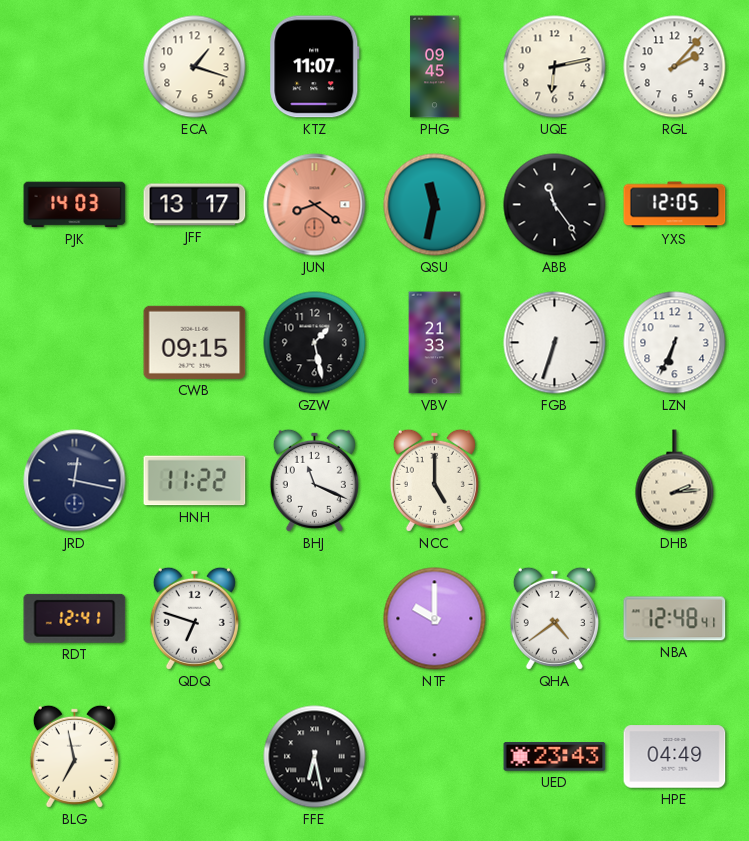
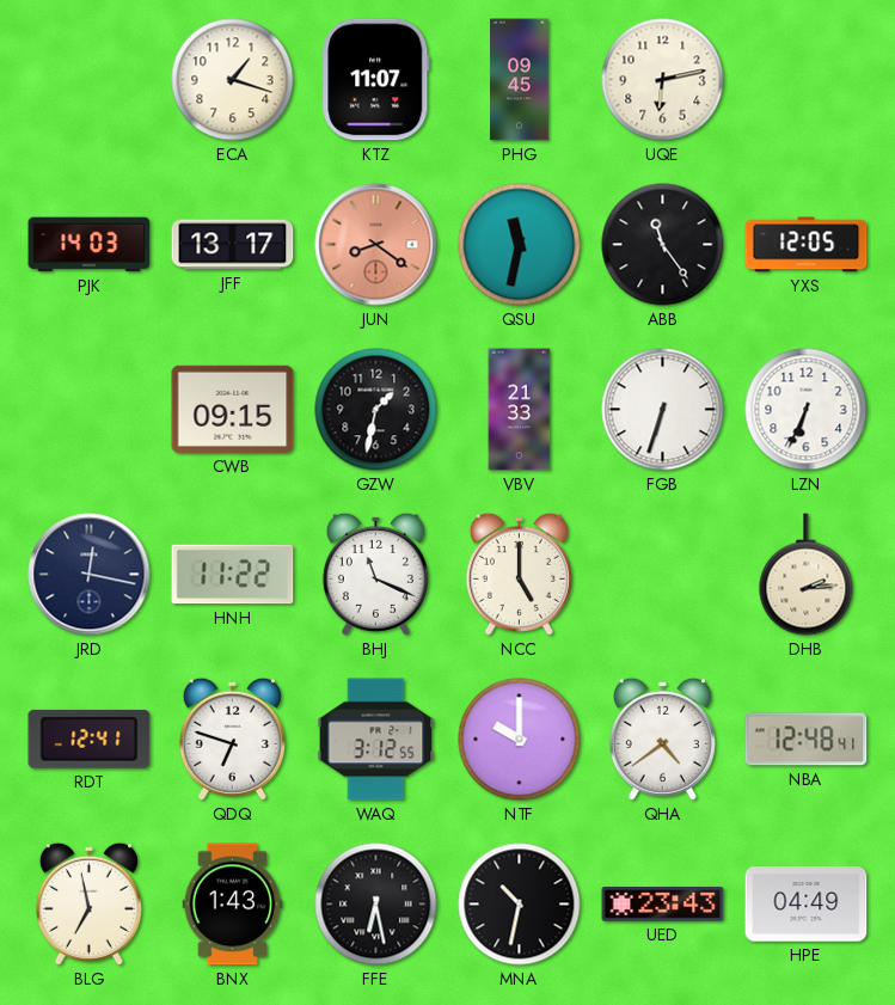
RGL: 2:07 -> none
GZW: 1:28 -> 1:32
WAQ: none -> 3:12
BNX: none -> 1:43
MNA: none -> 10:32
